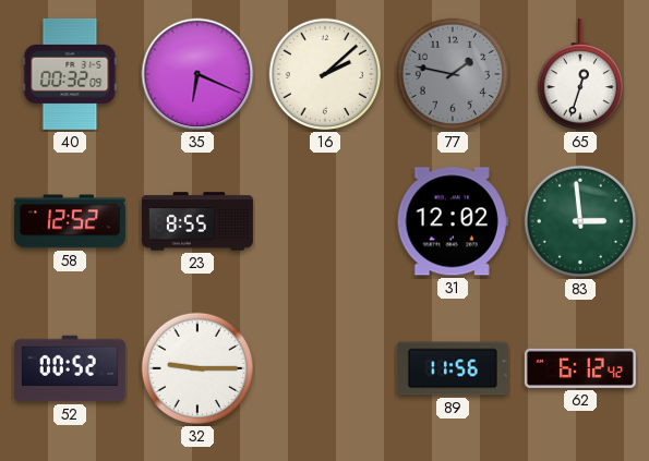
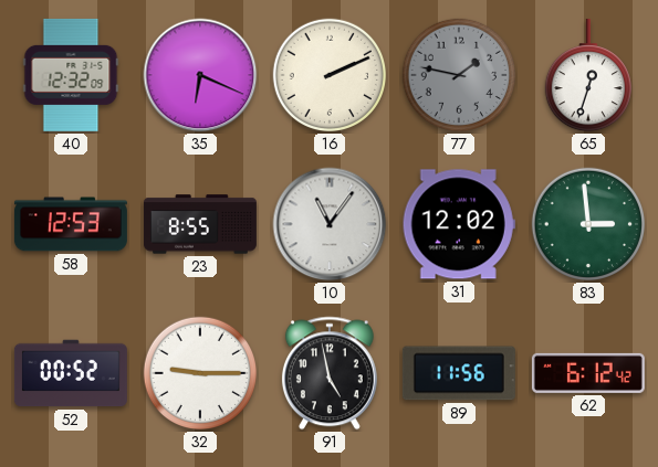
40: 00:32 -> 12:32
16: 2:08 -> 2:11
58: 12:52 -> 12:53
10: none -> 11:06
91: none -> 4:58
